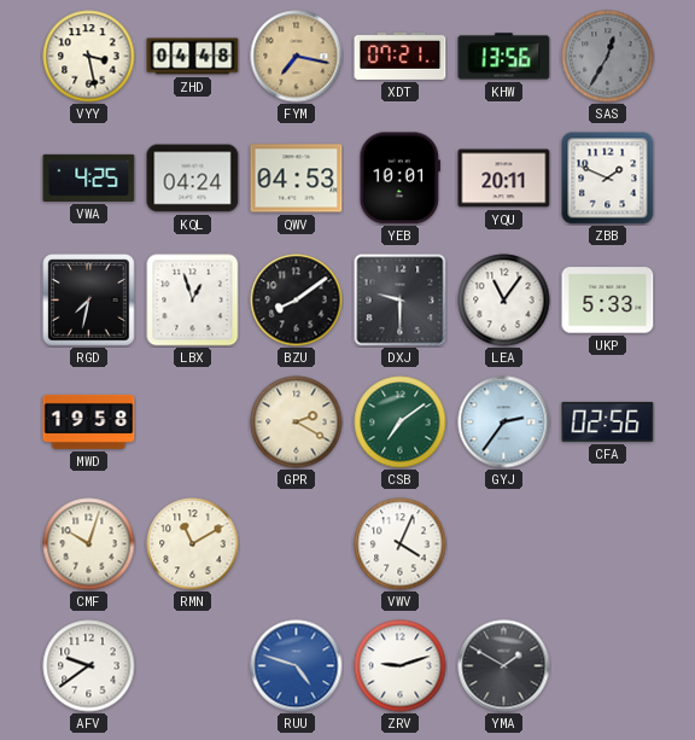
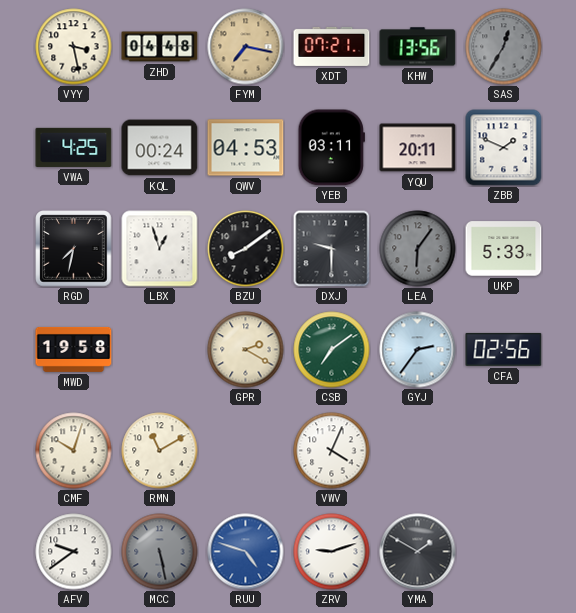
KQL: 04:24 -> 00:24
YEB: 10:01 -> 03:11
LEA: 11:06 -> 6:06
LEA dial: white -> grey
MCC: none -> 5:28
